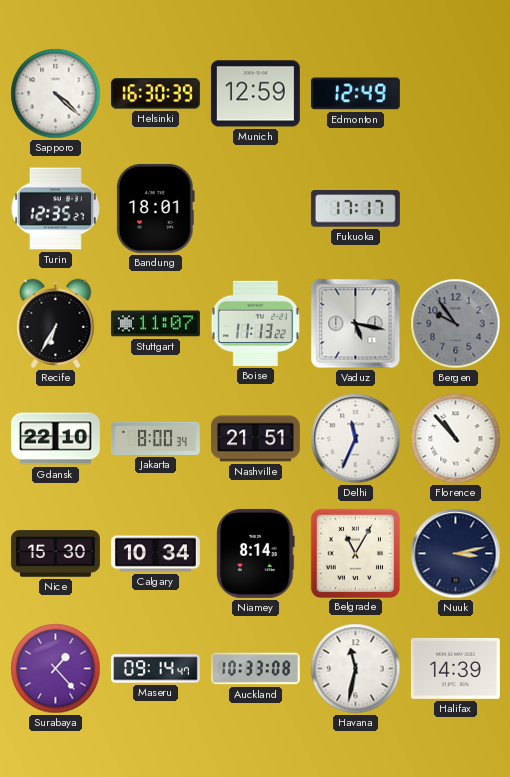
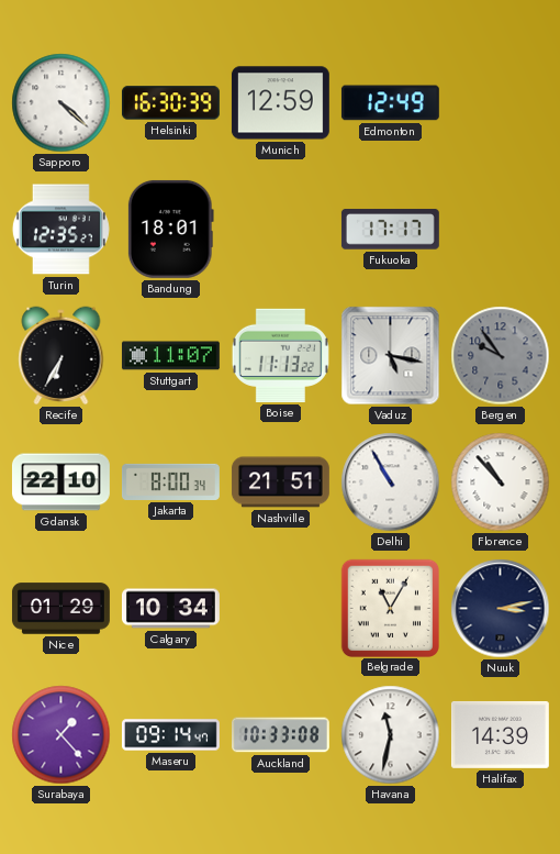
Delhi: 11:34 -> 10:55
Nice: 15:30 -> 01:29
Niamey: 8:14 -> none
